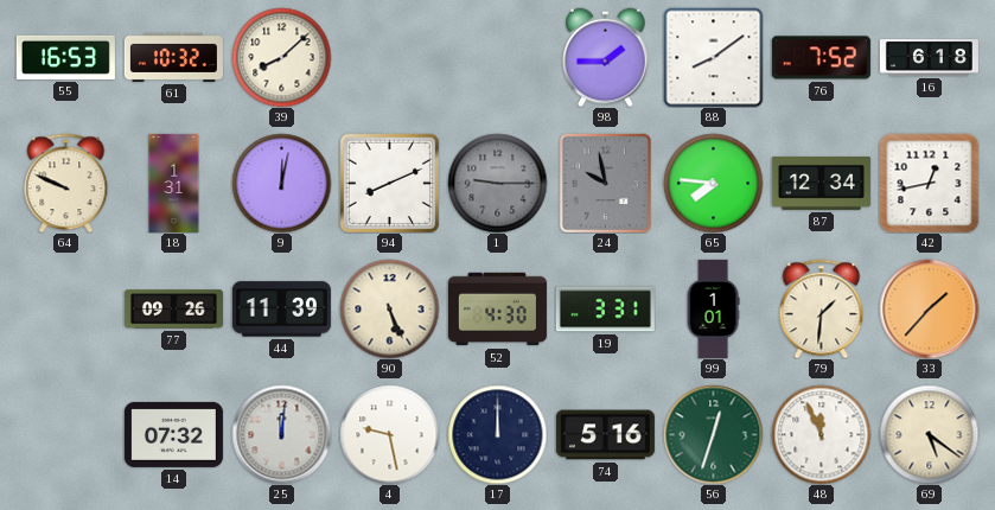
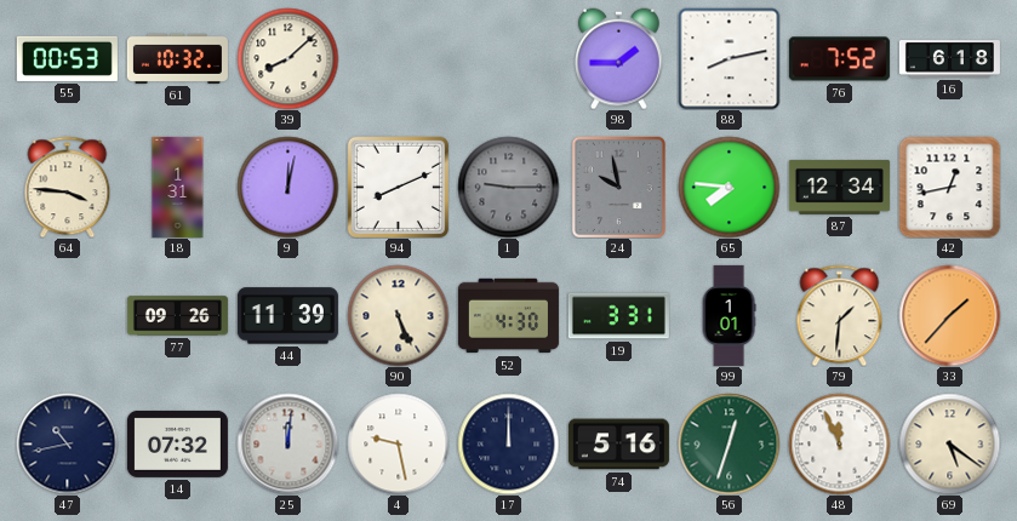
55: 16:53 -> 00:53
88: 8:09 -> 8:13
64: 9:49 -> 3:46
47: none -> 10:43
